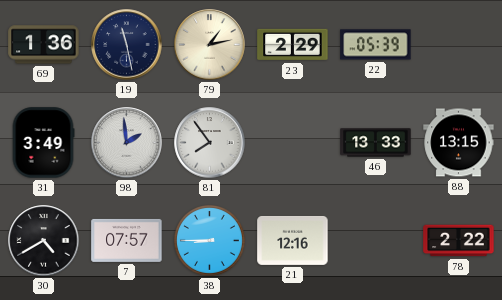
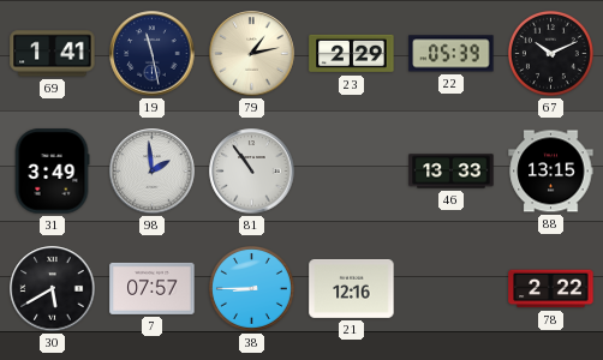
69: 1:36 -> 1:41
67: none -> 10:11
81: 7:54 -> 10:54
30: 4:40 -> 5:40
